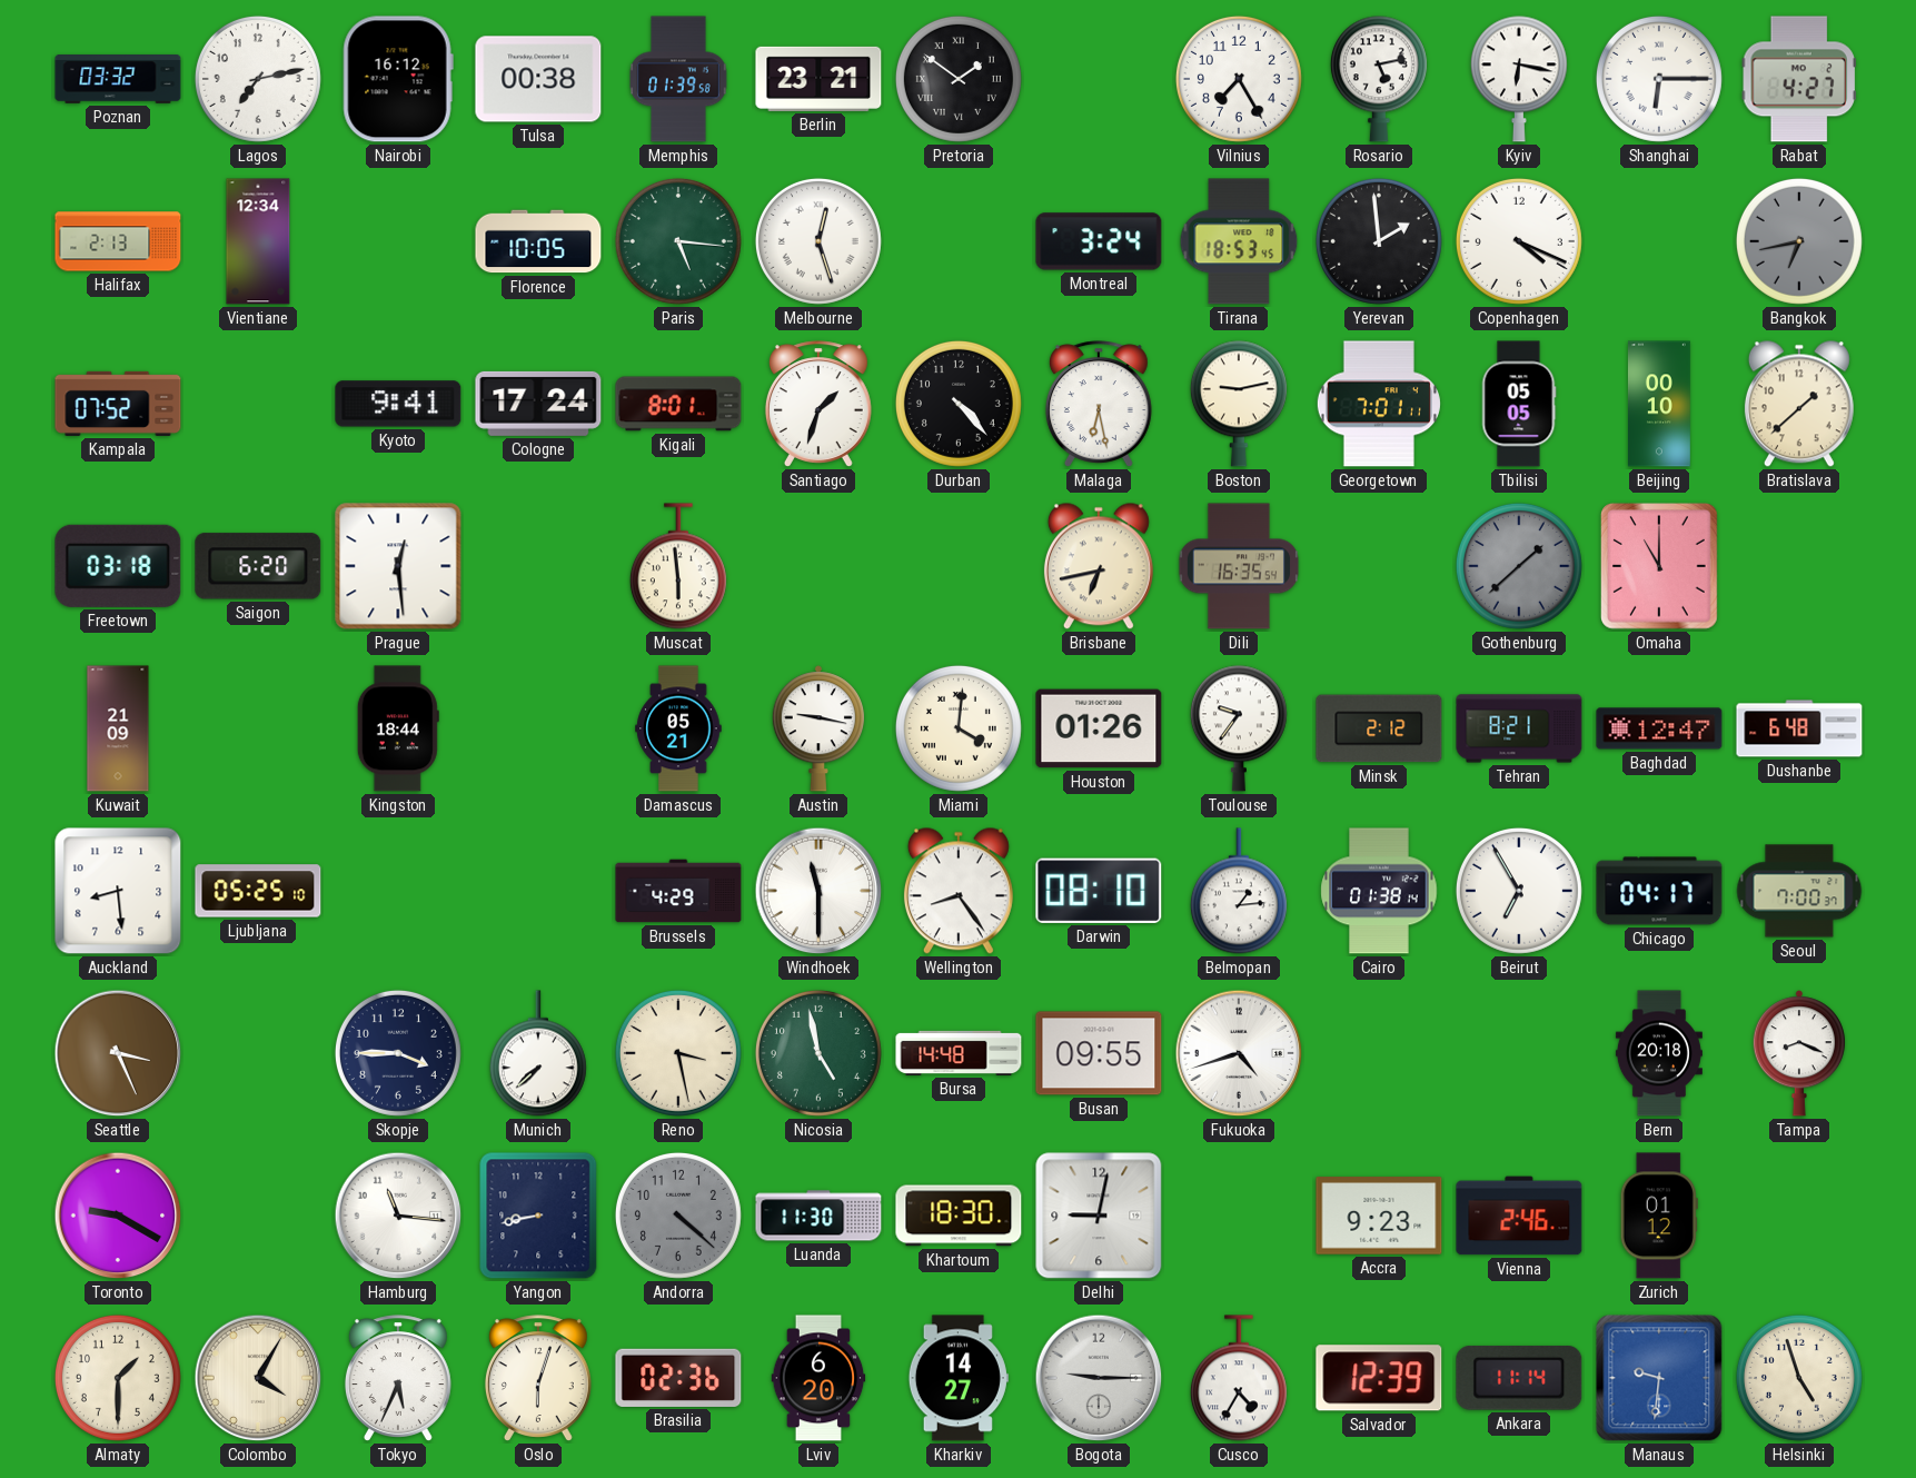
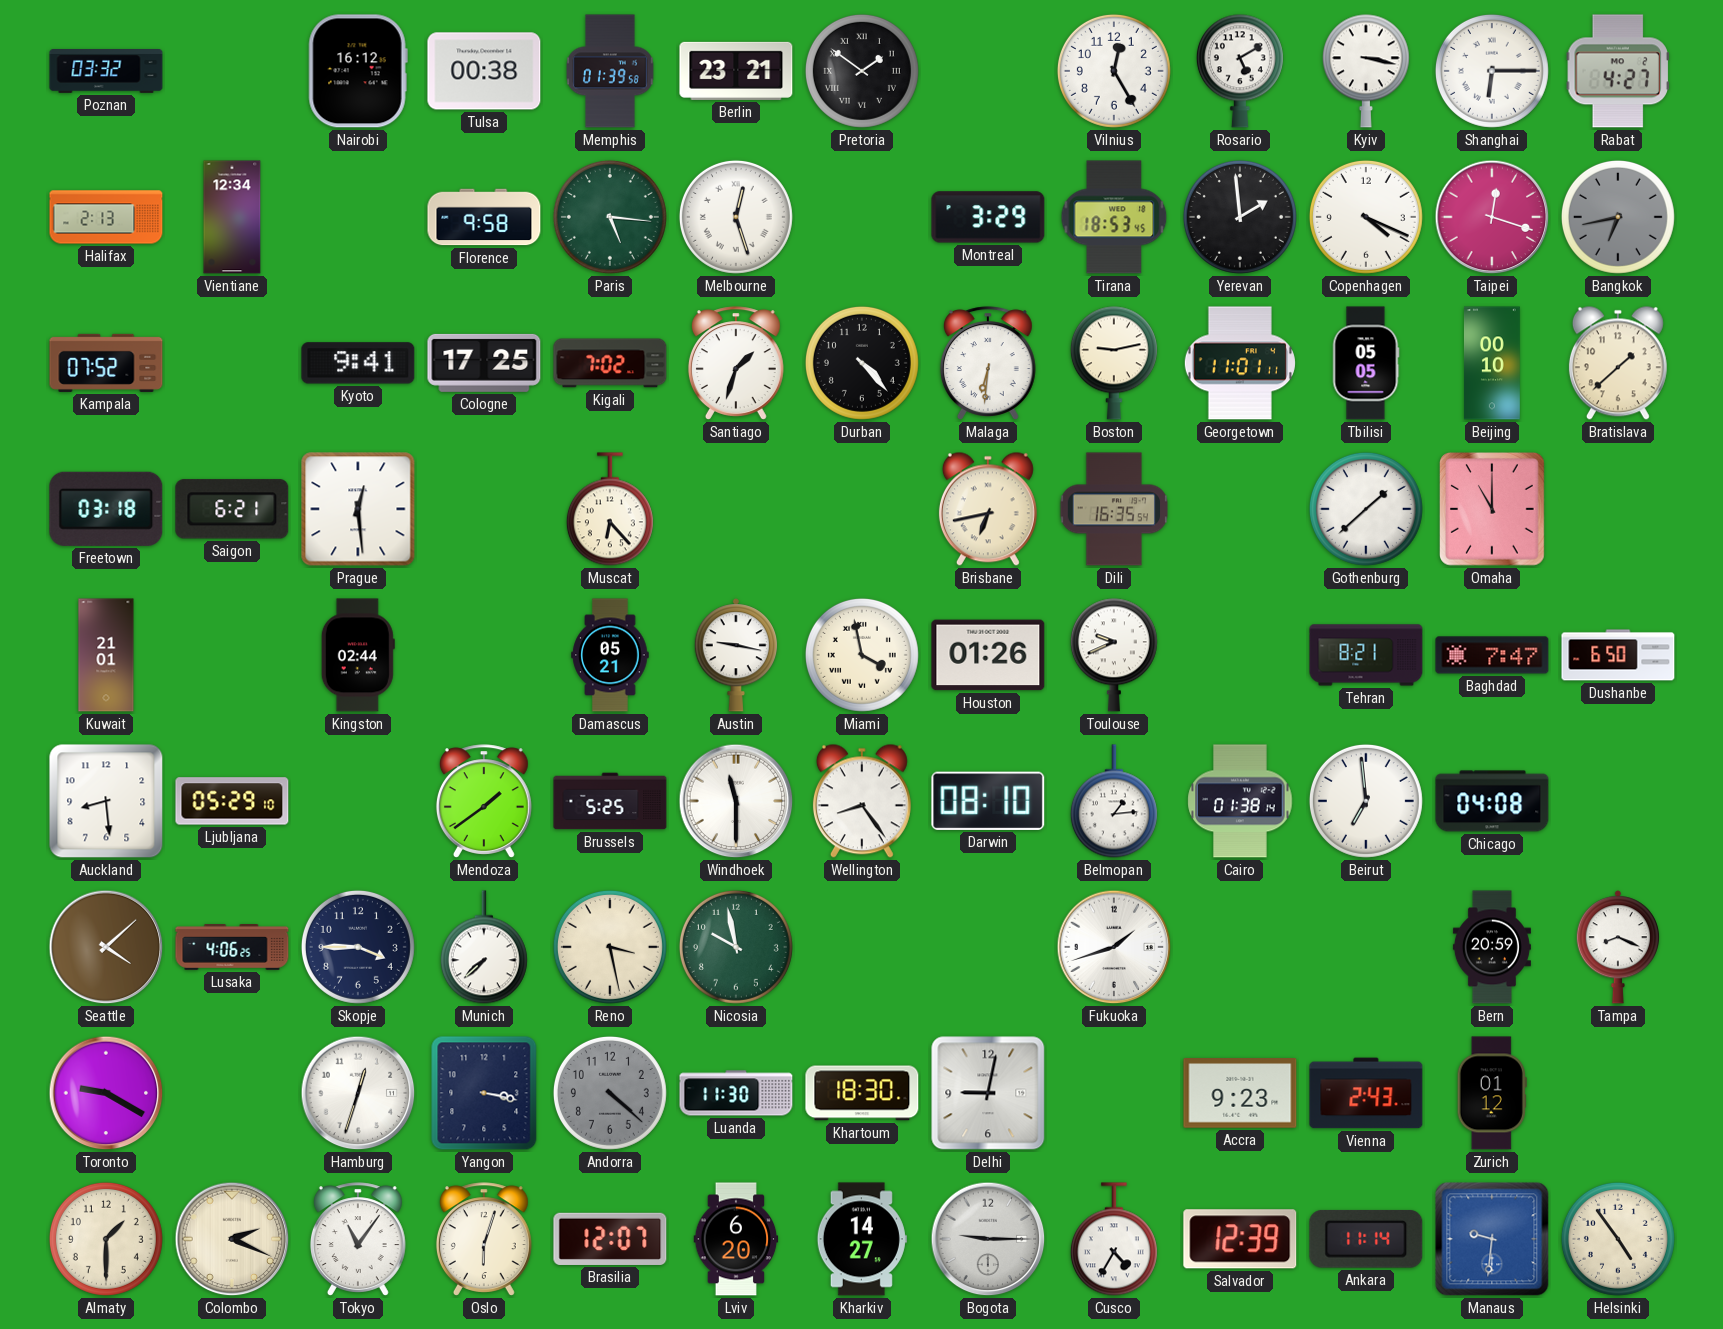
Lagos: 7:13 -> none
Vilnius: 7:25 -> 12:25
Rosario: 5:13 -> 5:10
Kyiv: 6:17 -> 3:17
Florence: 10:05 -> 9:58
Montreal: 3:24 -> 3:29
Taipei: none -> 12:18
Cologne: 17:24 -> 17:25
Kigali: 8:01 -> 7:02
Malaga: 6:28 -> 6:31
Georgetown: 7:01 -> 11:01
Saigon: 6:20 -> 6:21
Muscat: 5:59 -> 6:23
Gothenburg dial: grey -> white
Kuwait: 21:09 -> 21:01
Kingston: 18:44 -> 02:44
Miami: 4:01 -> 3:58
Toulouse: 9:36 -> 9:41
Minsk: 2:12 -> none
Baghdad: 12:47 -> 7:47
Dushanbe: 6:48 -> 6:50
Ljubljana: 05:25 -> 05:29
Mendoza: none -> 1:39
Brussels: 4:29 -> 5:25
Beirut: 6:55 -> 6:59
Chicago: 04:17 -> 04:08
Seoul: 7:00 -> none
Seattle: 3:26 -> 4:08
Lusaka: none -> 4:06
Nicosia: 4:58 -> 9:58
Bursa: 14:48 -> none
Busan: 09:55 -> none
Fukuoka: 4:42 -> 1:42
Bern: 20:18 -> 20:59
Hamburg: 11:16 -> 12:33
Yangon: 8:43 -> 3:17
Vienna: 2:46 -> 2:43
Colombo: 4:05 -> 2:19
Tokyo: 5:34 -> 11:06
Brasilia: 02:36 -> 12:07
Helsinki: 4:57 -> 4:54
